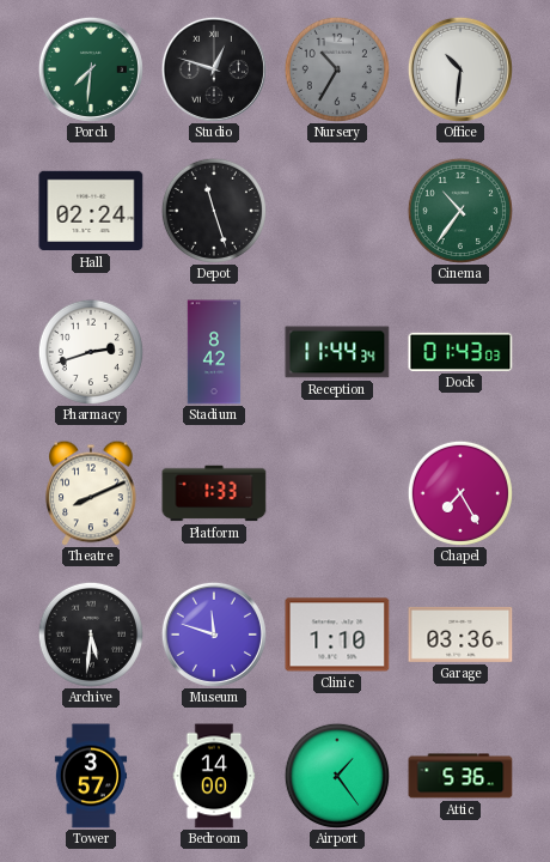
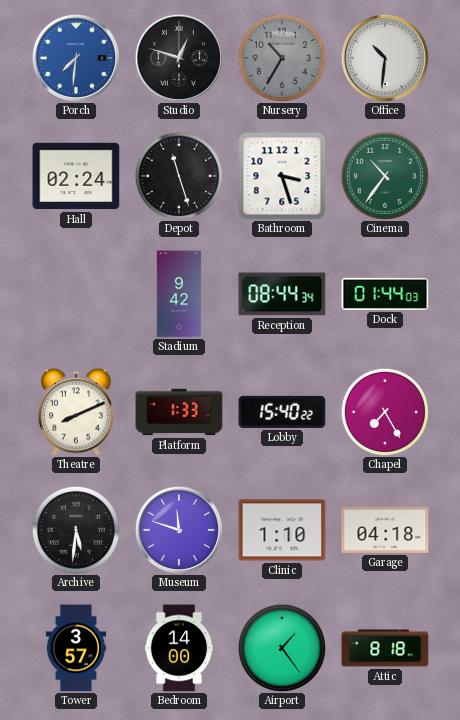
Porch dial: green -> blue
Bathroom: none -> 3:27
Pharmacy: 2:42 -> none
Stadium: 8:42 -> 9:42
Reception: 11:44 -> 08:44
Dock: 01:43 -> 01:44
Lobby: none -> 15:40
Garage: 03:36 -> 04:18
Attic: 5:36 -> 8:18
